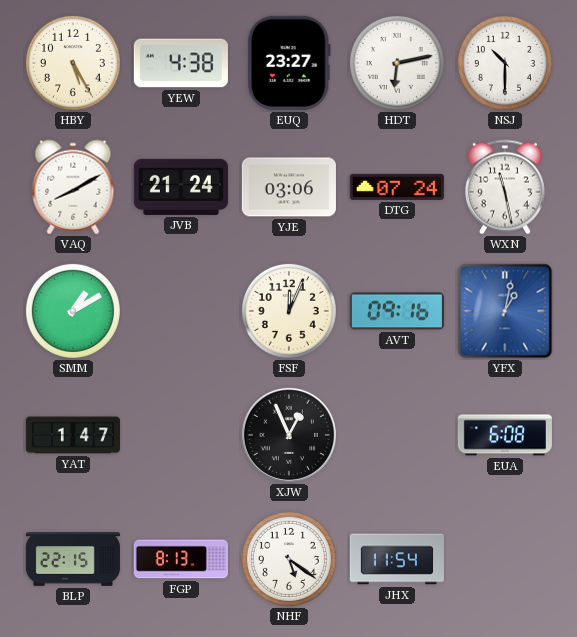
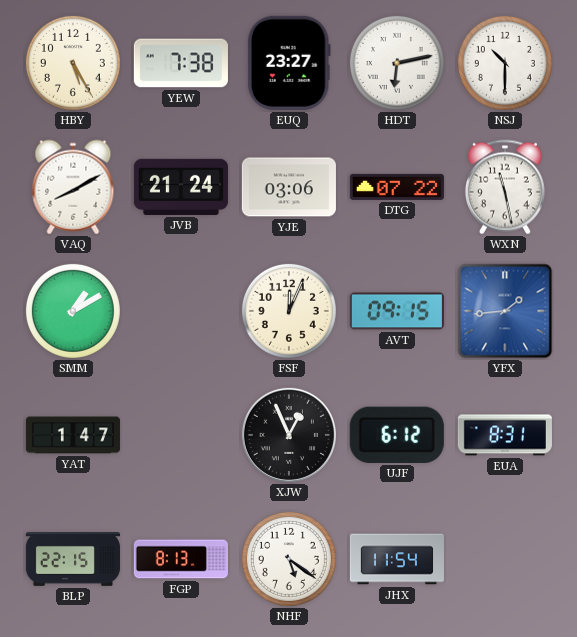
YEW: 4:38 -> 7:38
DTG: 07:24 -> 07:22
AVT: 09:16 -> 09:15
YFX: 1:02 -> 1:44
UJF: none -> 6:12
EUA: 6:08 -> 8:31
